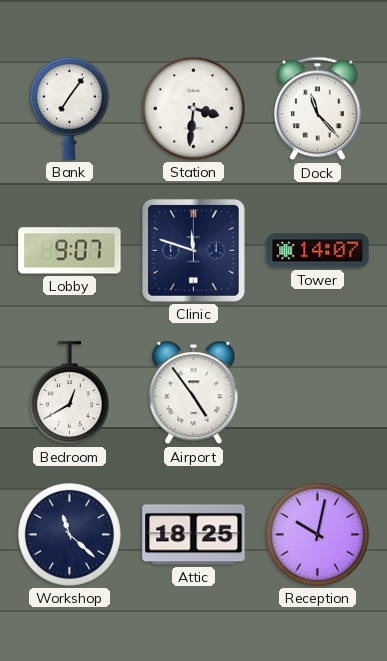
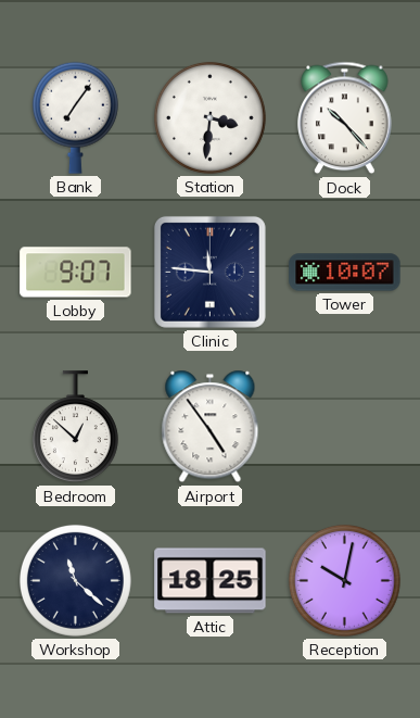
Dock: 11:23 -> 10:23
Clinic: 11:48 -> 11:46
Tower: 14:07 -> 10:07
Bedroom: 12:40 -> 12:52
